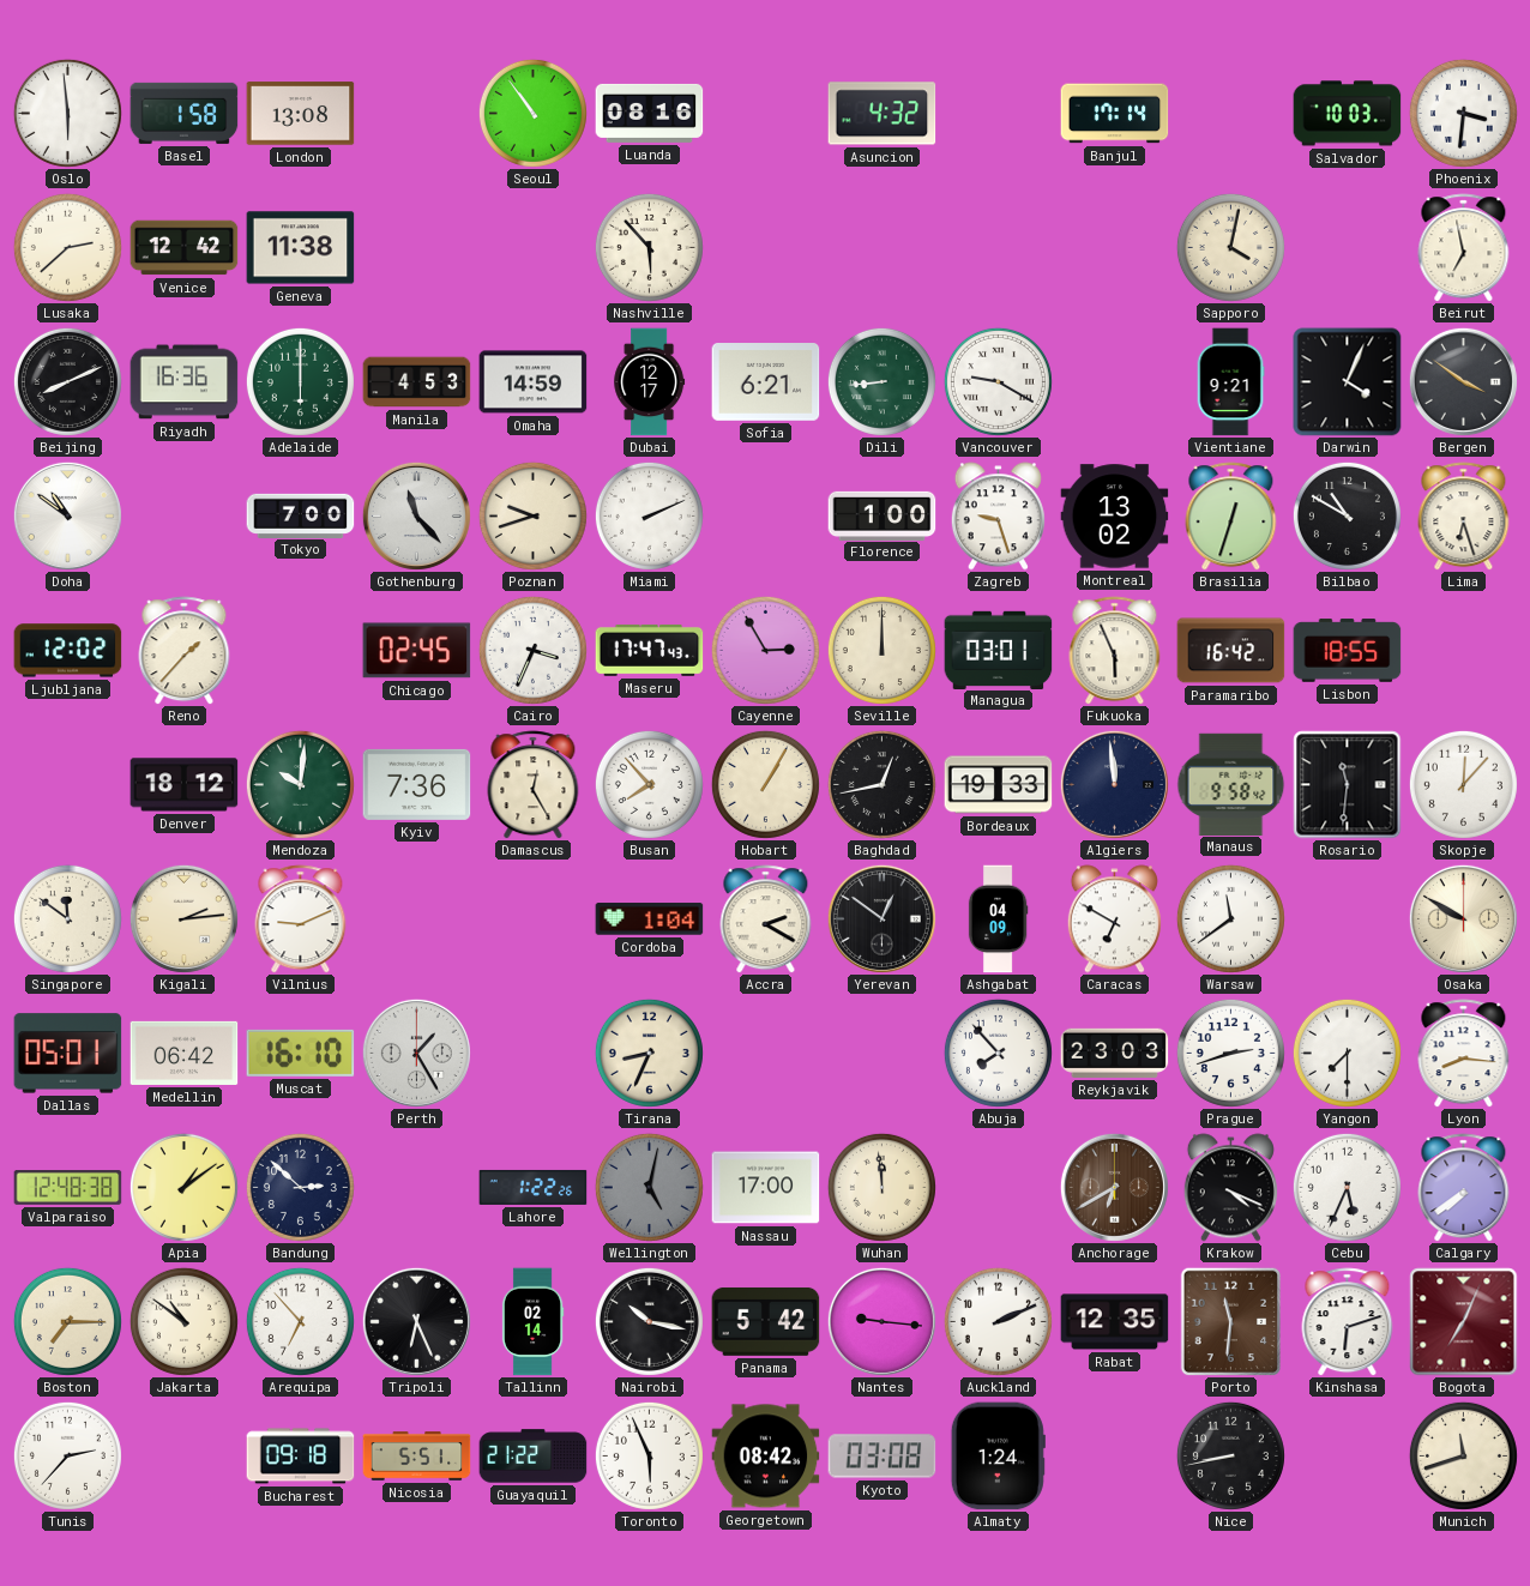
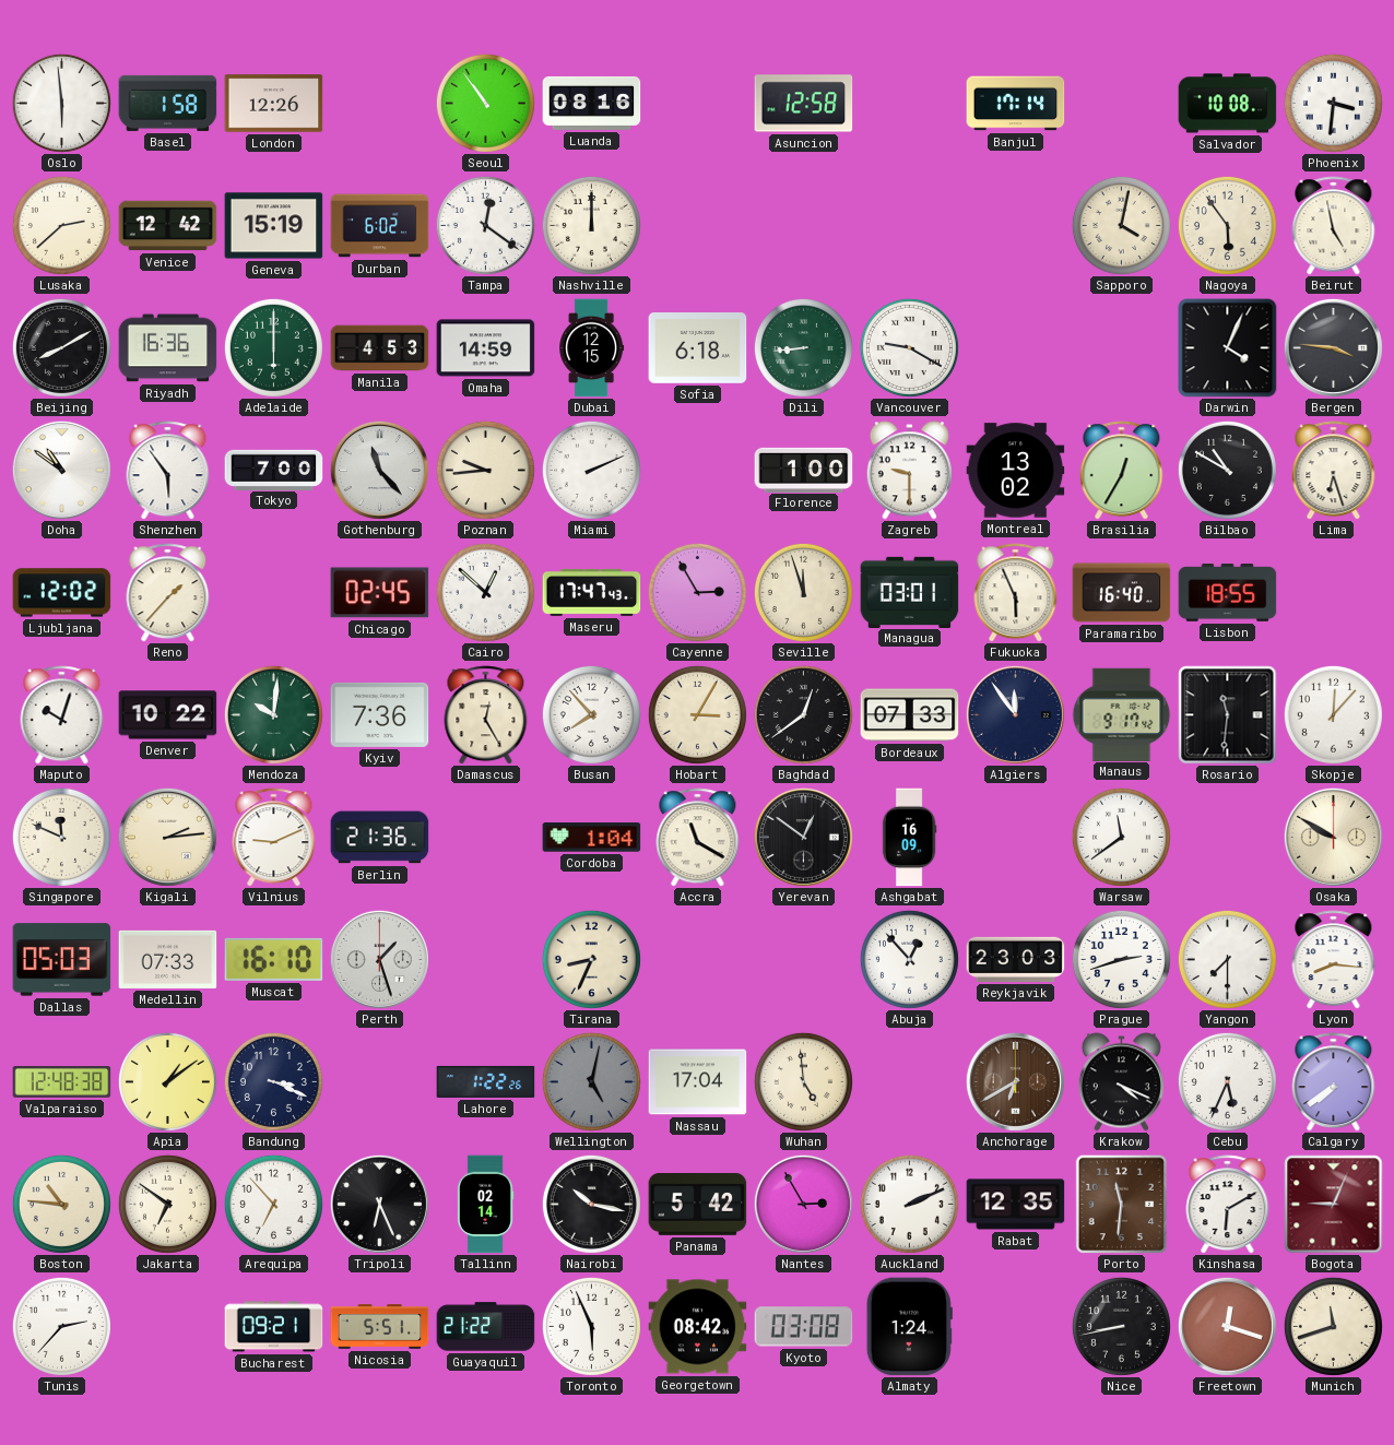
London: 13:08 -> 12:26
Asuncion: 4:32 -> 12:58
Salvador: 10:03 -> 10:08
Geneva: 11:38 -> 15:19
Durban: none -> 6:02
Tampa: none -> 12:21
Nashville: 5:53 -> 12:00
Nagoya: none -> 5:54
Beirut: 6:58 -> 4:58
Beijing: 8:11 -> 8:10
Dubai: 12:17 -> 12:15
Sofia: 6:21 -> 6:18
Vientiane: 9:21 -> none
Bergen: 3:51 -> 3:46
Shenzhen: none -> 5:54
Poznan: 9:42 -> 9:44
Zagreb: 9:27 -> 9:30
Brasilia: 12:33 -> 12:35
Cairo: 3:34 -> 12:52
Seville: 12:00 -> 11:57
Paramaribo: 16:42 -> 16:40
Maputo: none -> 10:03
Denver: 18:12 -> 10:22
Hobart: 1:05 -> 3:05
Baghdad: 12:43 -> 12:39
Bordeaux: 19:33 -> 07:33
Algiers: 11:59 -> 11:54
Manaus: 9:58 -> 9:17
Singapore: 11:51 -> 11:49
Berlin: none -> 21:36
Accra: 2:20 -> 11:20
Ashgabat: 04:09 -> 16:09
Caracas: 6:50 -> none
Dallas: 05:01 -> 05:03
Medellin: 06:42 -> 07:33
Perth: 1:25 -> 1:27
Abuja: 7:53 -> 12:53
Bandung: 2:52 -> 3:19
Nassau: 17:00 -> 17:04
Wuhan: 11:59 -> 4:59
Boston: 7:15 -> 10:46
Jakarta: 10:51 -> 6:51
Nantes: 9:16 -> 2:55
Kinshasa: 6:12 -> 6:10
Bogota: 7:04 -> 9:04
Bucharest: 09:18 -> 09:21
Freetown: none -> 12:18
